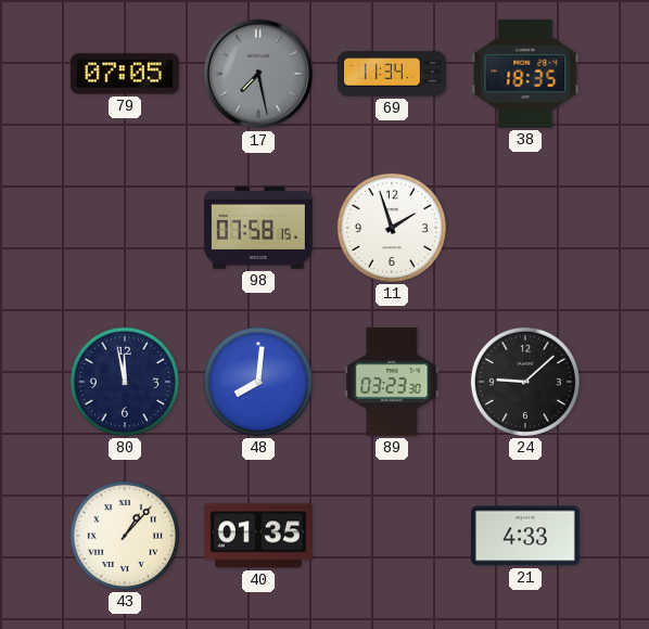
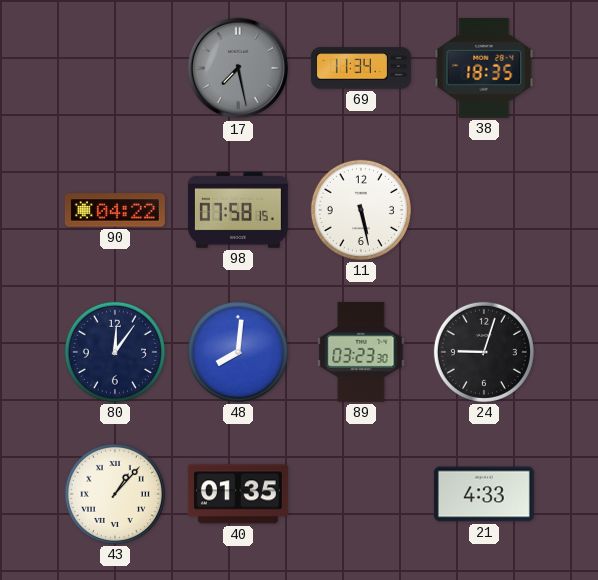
79: 07:05 -> none
90: none -> 04:22
11: 1:57 -> 5:28
80: 11:58 -> 12:06
24: 9:08 -> 9:03
